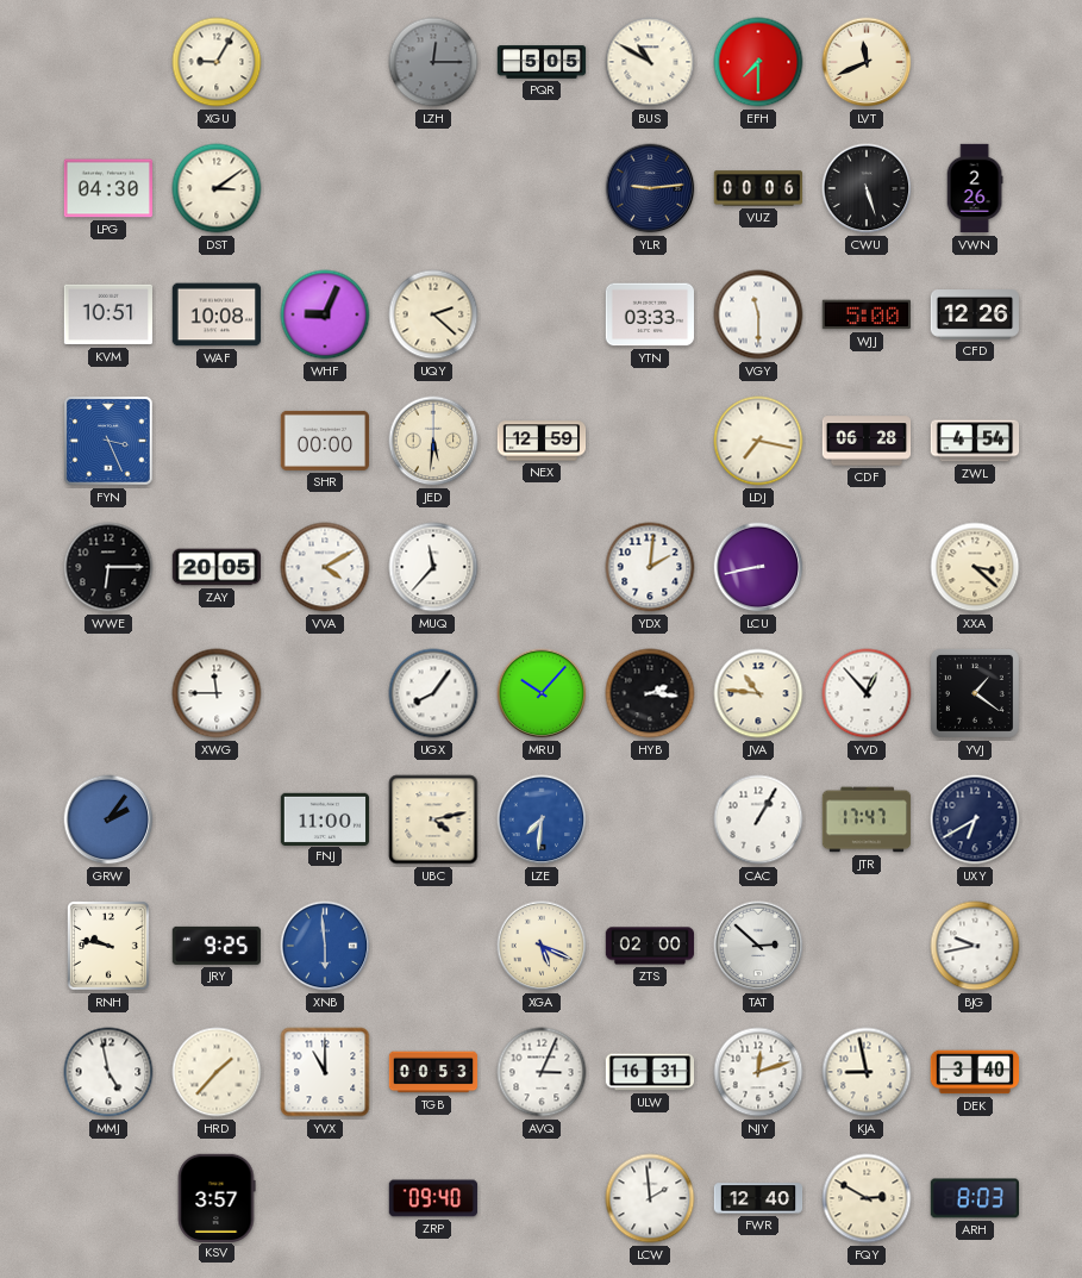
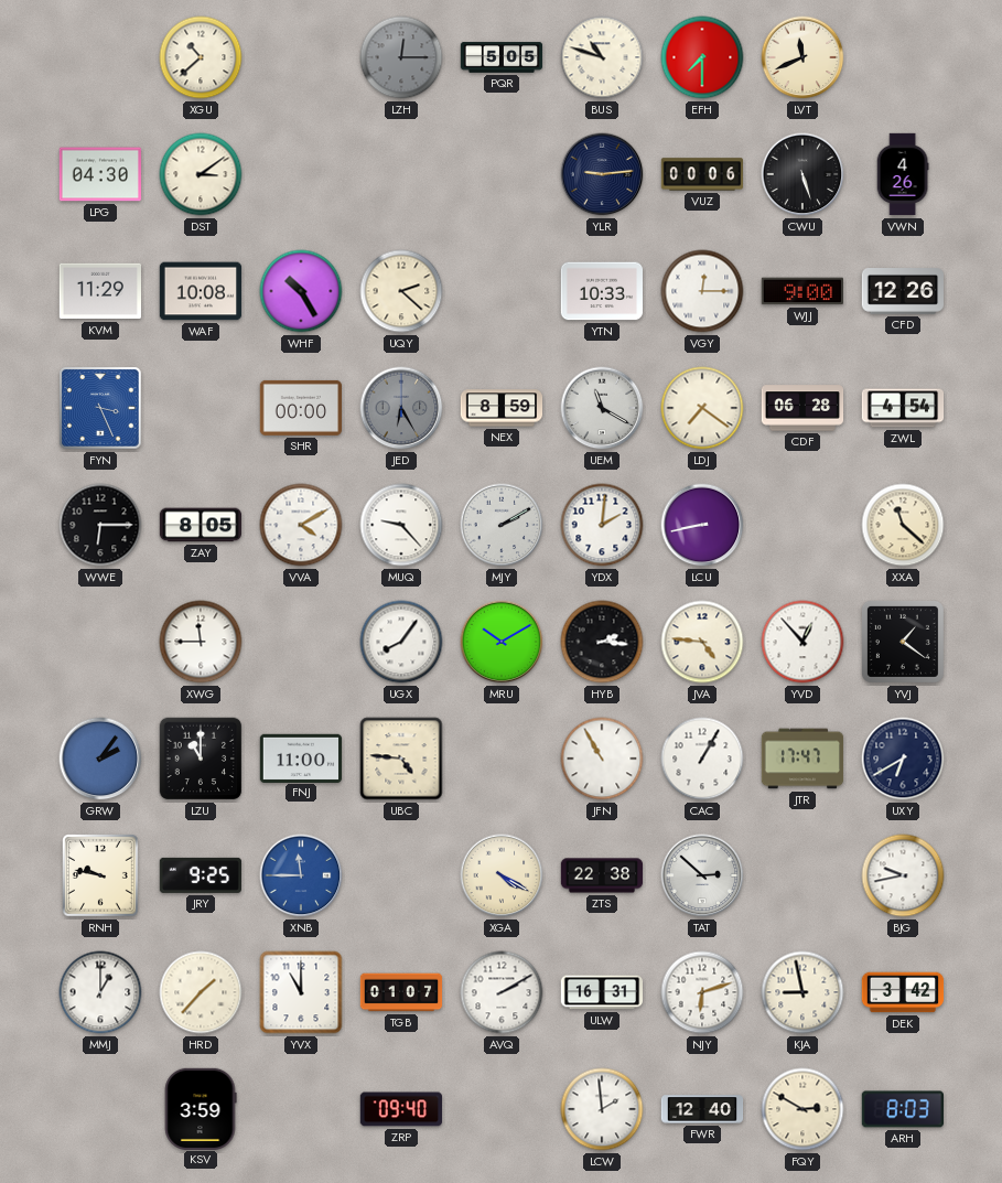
XGU: 9:05 -> 10:38
BUS: 10:50 -> 10:48
VWN: 2:26 -> 4:26
KVM: 10:51 -> 11:29
WHF: 9:04 -> 10:25
YTN: 03:33 -> 10:33
VGY: 11:30 -> 12:15
WJJ: 5:00 -> 9:00
JED: 5:31 -> 6:25
JED dial: cream -> grey
NEX: 12:59 -> 8:59
UEM: none -> 11:20
LDJ: 7:17 -> 7:21
ZAY: 20:05 -> 8:05
MUQ: 11:37 -> 9:23
MJY: none -> 2:10
XXA: 3:22 -> 11:22
MRU: 10:07 -> 10:10
JVA: 10:46 -> 4:46
LZU: none -> 11:00
UBC: 4:13 -> 4:46
LZE: 7:31 -> none
JFN: none -> 10:55
XNB: 5:59 -> 11:45
XGA: 5:19 -> 4:20
ZTS: 02:00 -> 22:38
MMJ: 4:58 -> 1:00
TGB: 00:53 -> 01:07
AVQ: 3:04 -> 2:10
NJY: 12:12 -> 6:12
DEK: 3:40 -> 3:42
KSV: 3:57 -> 3:59
